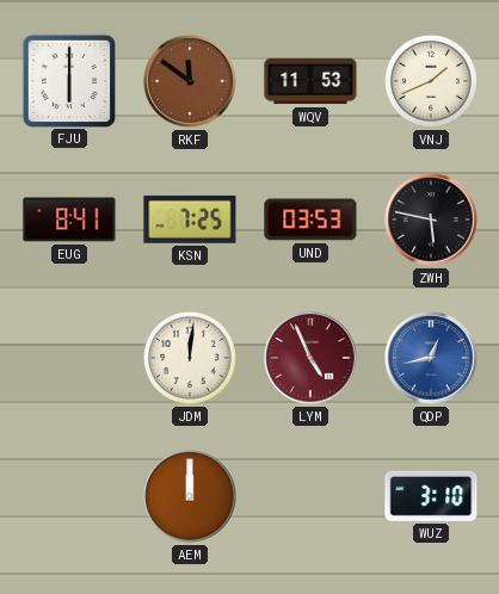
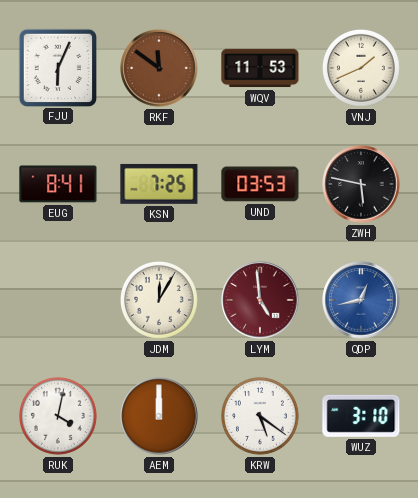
FJU: 6:00 -> 6:04
JDM: 12:01 -> 12:05
LYM: 4:56 -> 4:59
RUK: none -> 4:02
KRW: none -> 5:21
